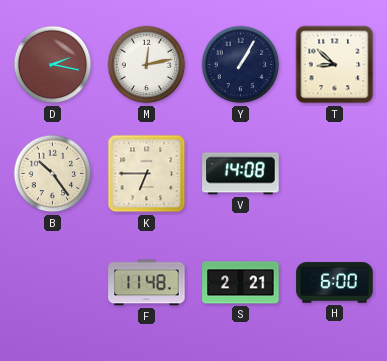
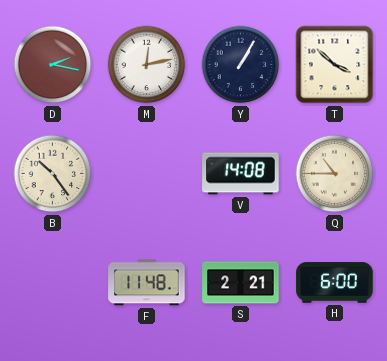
T: 8:52 -> 3:52
K: 6:45 -> none
Q: none -> 10:45
